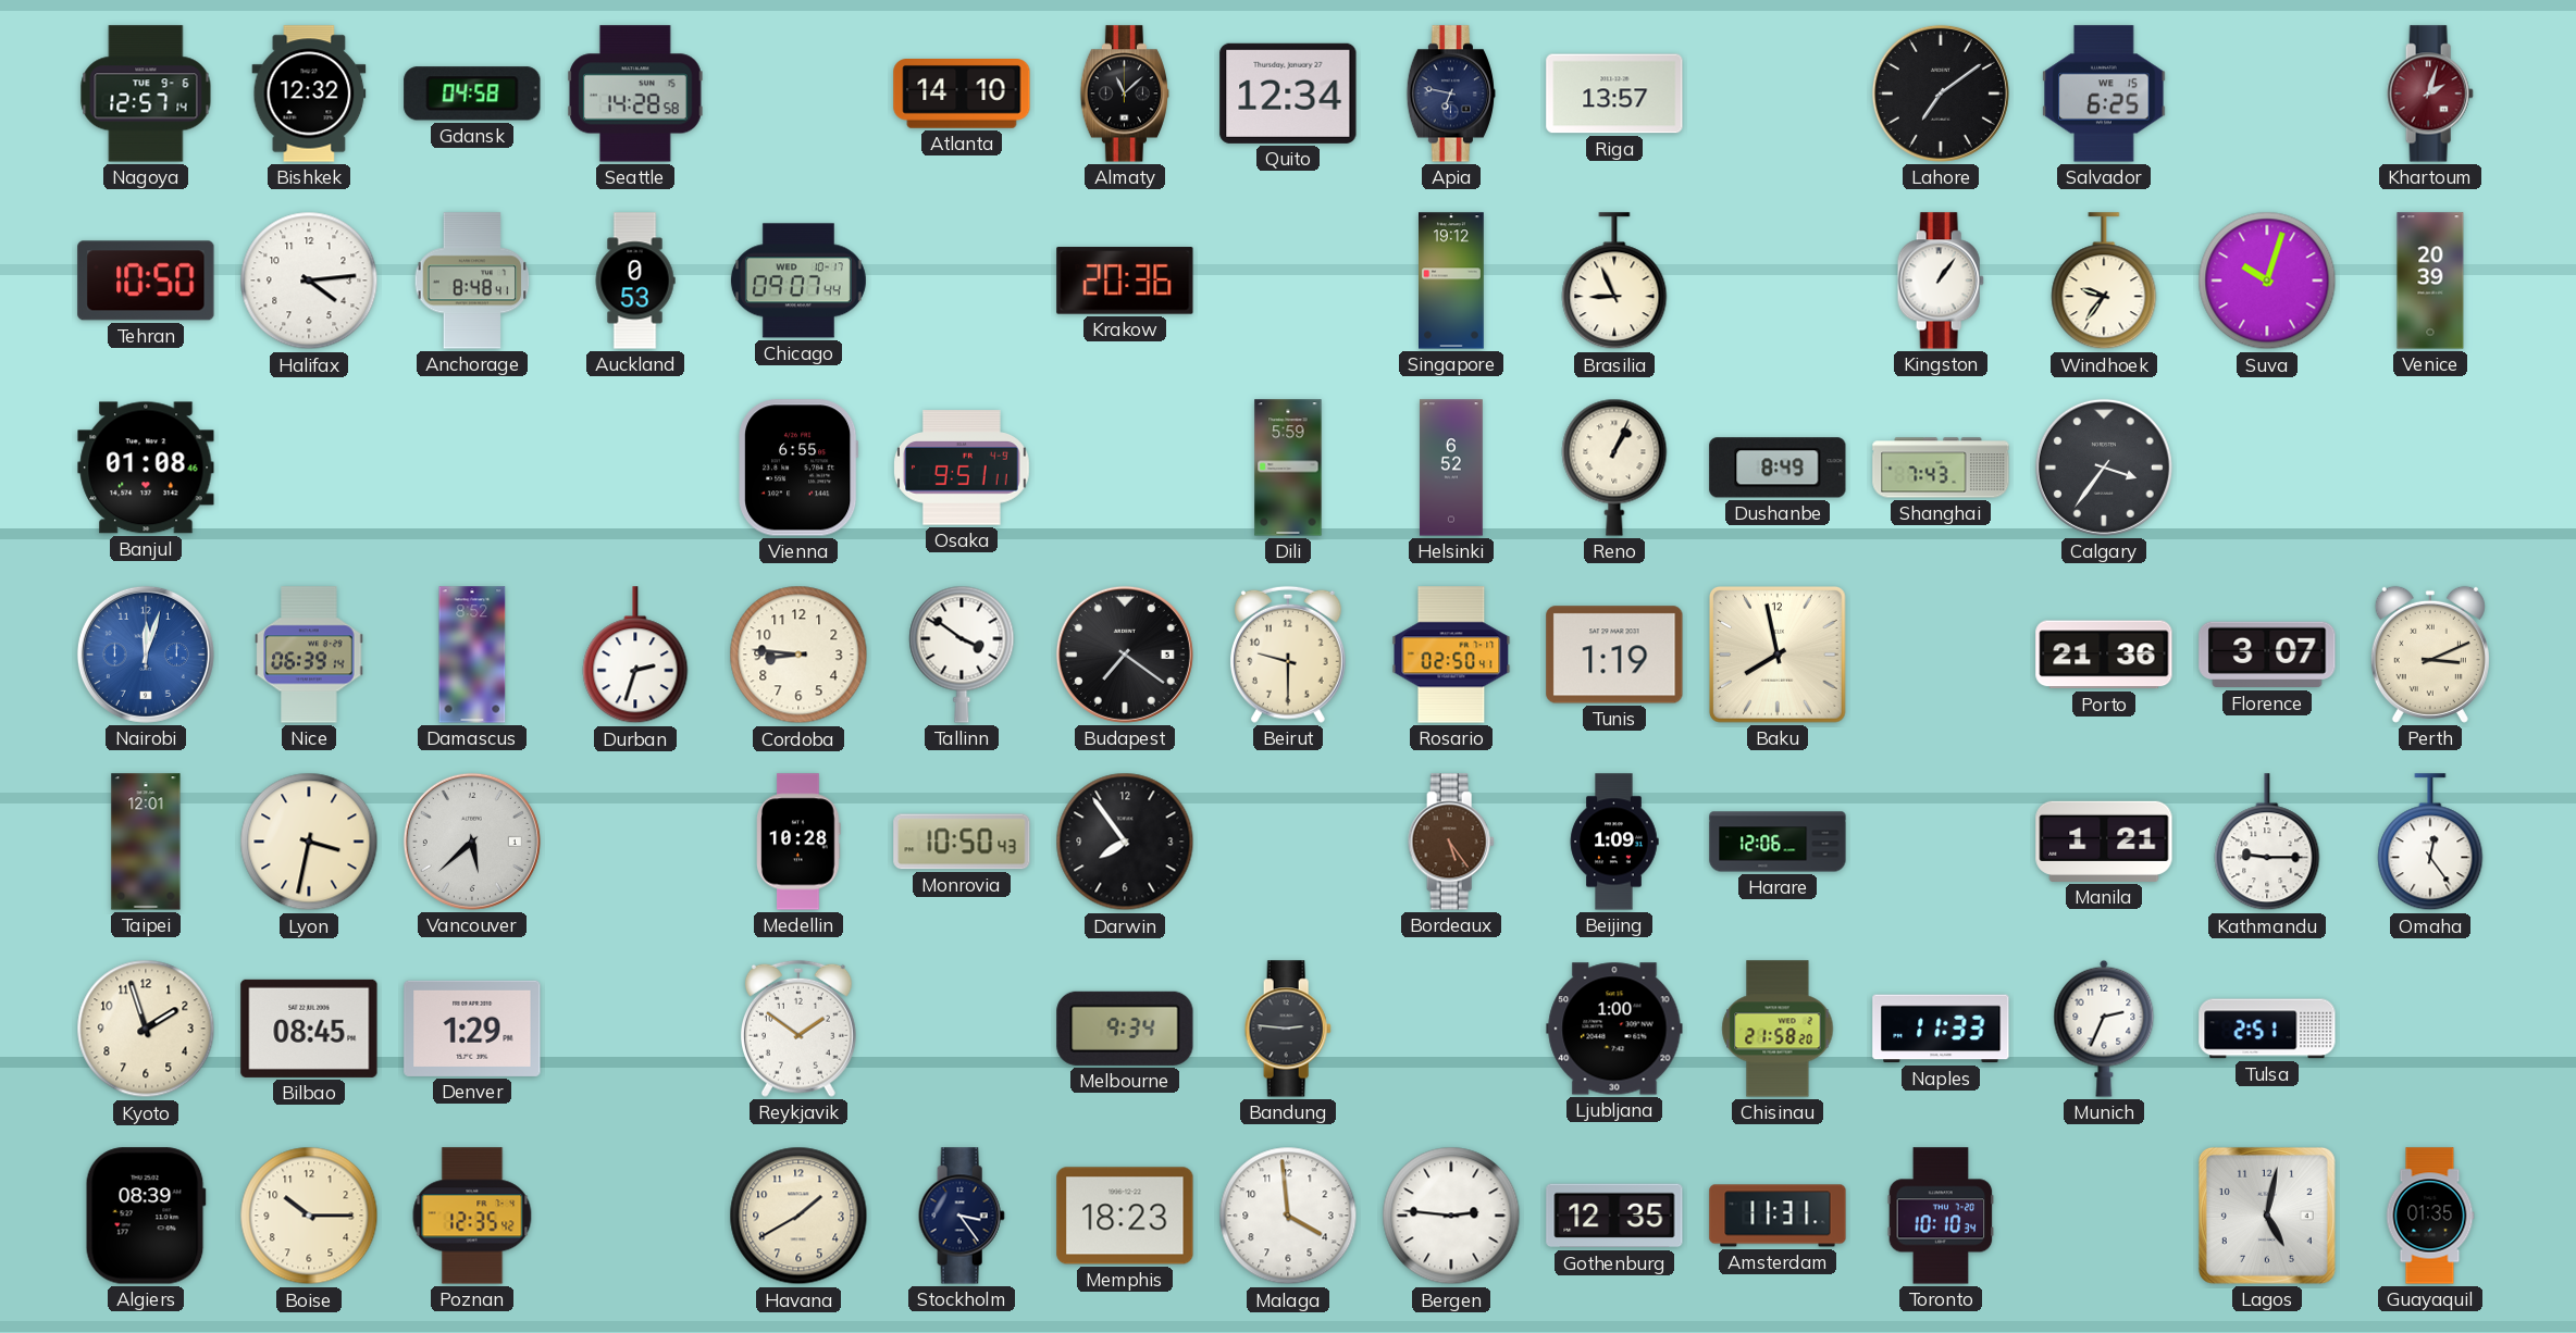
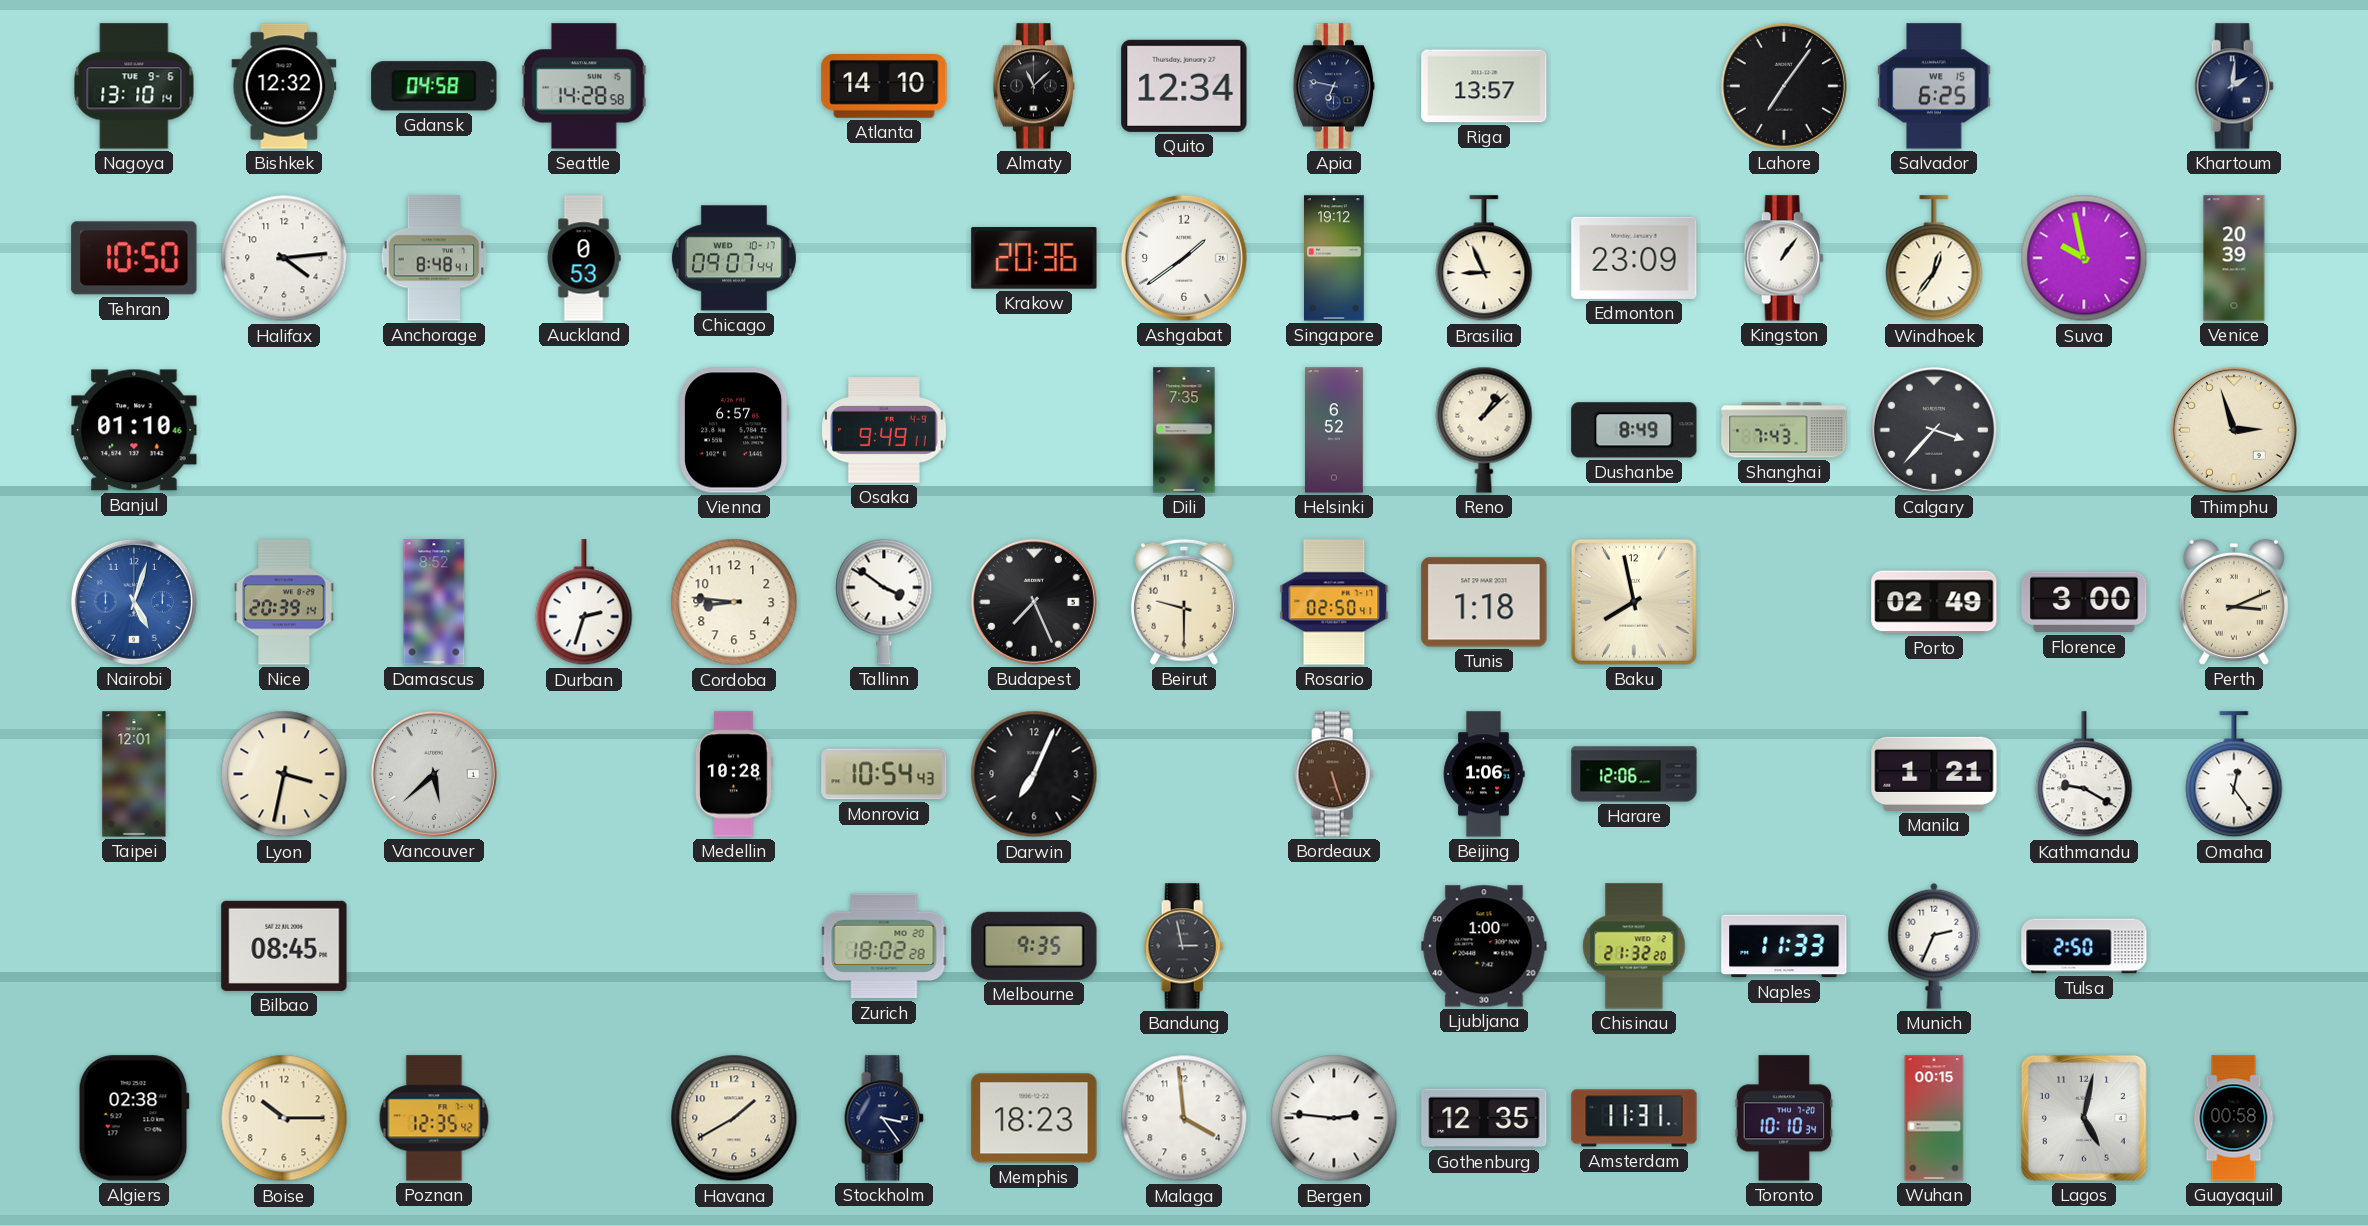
Nagoya: 12:57 -> 13:10
Lahore: 7:09 -> 7:06
Khartoum: 2:03 -> 2:01
Khartoum dial: burgundy -> navy
Ashgabat: none -> 1:39
Edmonton: none -> 23:09
Windhoek: 9:36 -> 12:36
Suva: 10:03 -> 9:58
Banjul: 01:08 -> 01:10
Vienna: 6:55 -> 6:57
Osaka: 9:51 -> 9:49
Dili: 5:59 -> 7:35
Reno: 1:04 -> 1:08
Calgary: 3:36 -> 3:37
Thimphu: none -> 2:57
Nairobi: 12:03 -> 5:03
Nice: 06:39 -> 20:39
Budapest: 7:21 -> 7:26
Tunis: 1:19 -> 1:18
Porto: 21:36 -> 02:49
Florence: 3:07 -> 3:00
Monrovia: 10:50 -> 10:54
Darwin: 7:54 -> 7:04
Bordeaux: 5:24 -> 5:27
Beijing: 1:09 -> 1:06
Kathmandu: 9:15 -> 9:20
Kyoto: 1:57 -> none
Denver: 1:29 -> none
Reykjavik: 1:51 -> none
Zurich: none -> 18:02
Melbourne: 9:34 -> 9:35
Bandung: 2:46 -> 2:58
Chisinau: 21:58 -> 21:32
Tulsa: 2:51 -> 2:50
Algiers: 08:39 -> 02:38
Wuhan: none -> 00:15
Guayaquil: 01:35 -> 00:58
